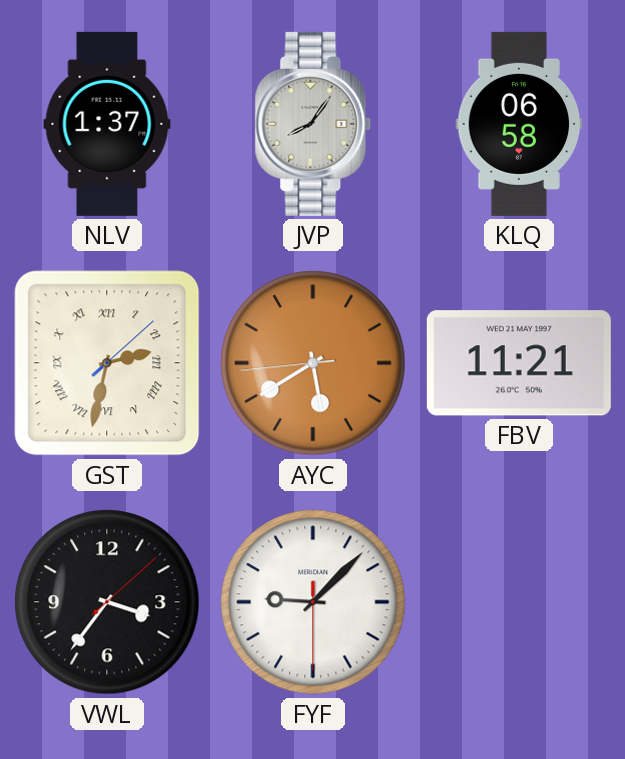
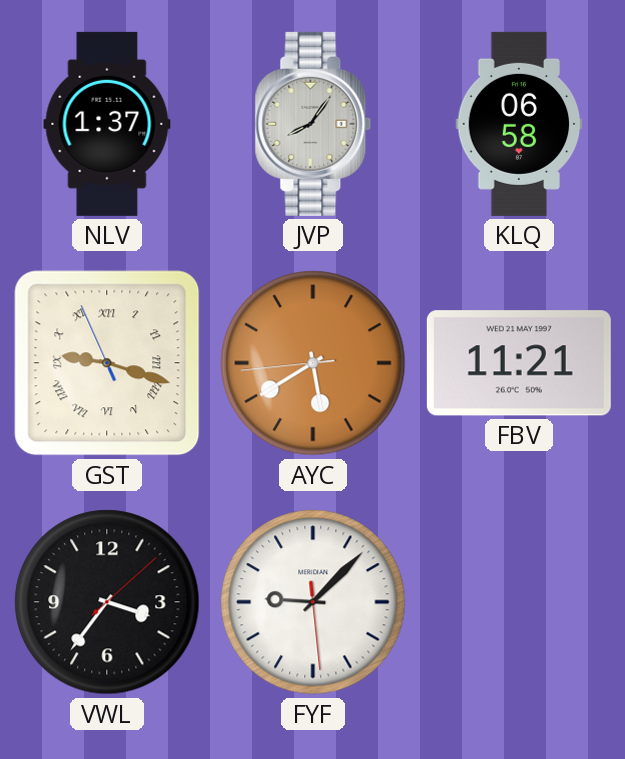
GST: 2:32 -> 9:17
FYF: 9:07:30 -> 9:07:29
